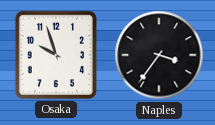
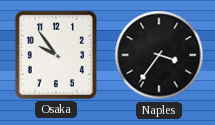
Osaka: 9:57 -> 9:54
